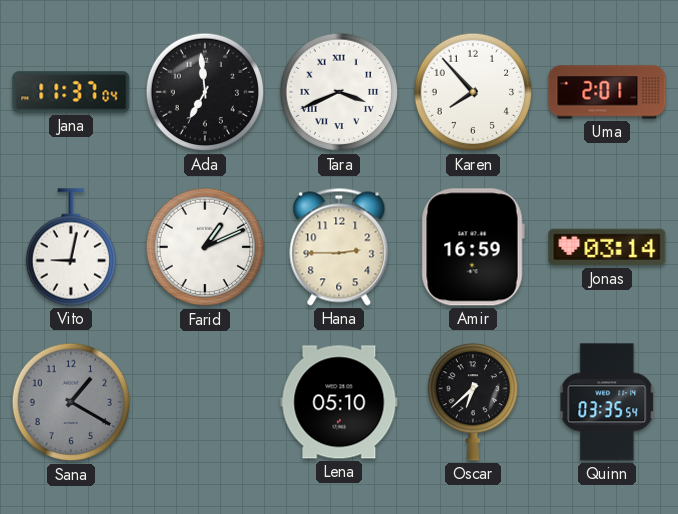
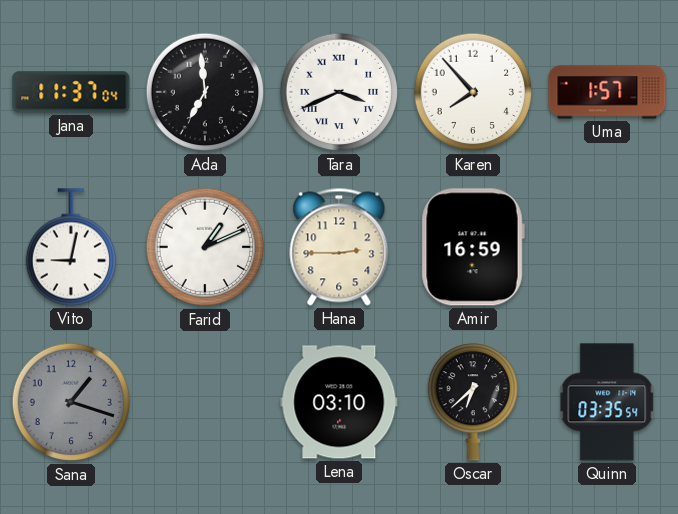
Uma: 2:01 -> 1:57
Jonas: 03:14 -> none
Sana: 1:20 -> 1:18
Lena: 05:10 -> 03:10
